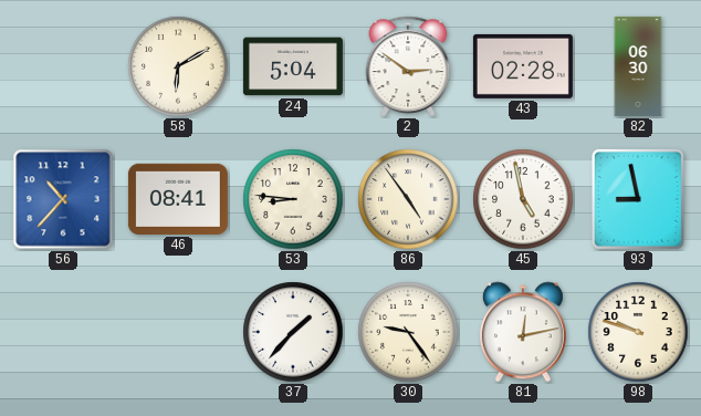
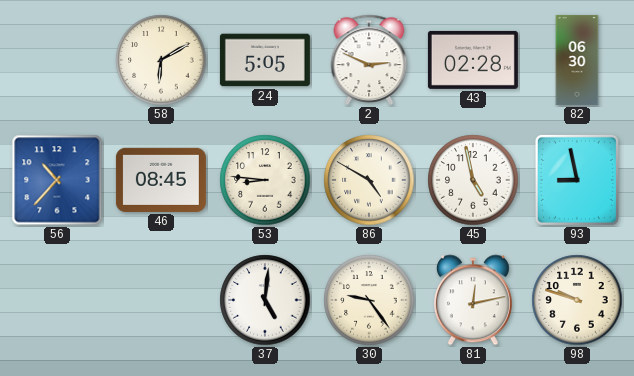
24: 5:04 -> 5:05
2: 2:51 -> 2:49
46: 08:41 -> 08:45
86: 4:54 -> 4:50
37: 1:37 -> 5:01
